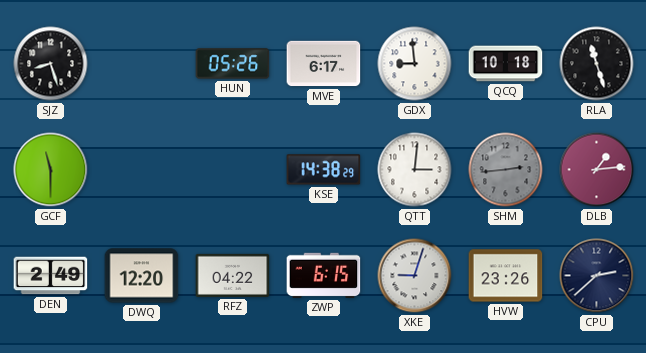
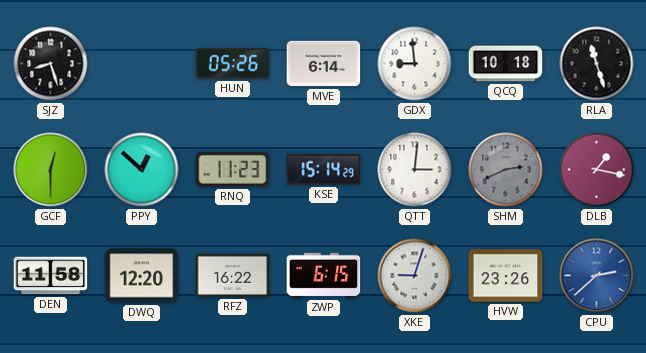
MVE: 6:17 -> 6:14
GCF: 11:30 -> 12:30
PPY: none -> 12:52
RNQ: none -> 11:23
KSE: 14:38 -> 15:14
SHM: 2:44 -> 2:41
DLB: 1:14 -> 1:17
DEN: 2:49 -> 11:58
RFZ: 04:22 -> 16:22
CPU dial: navy -> blue
